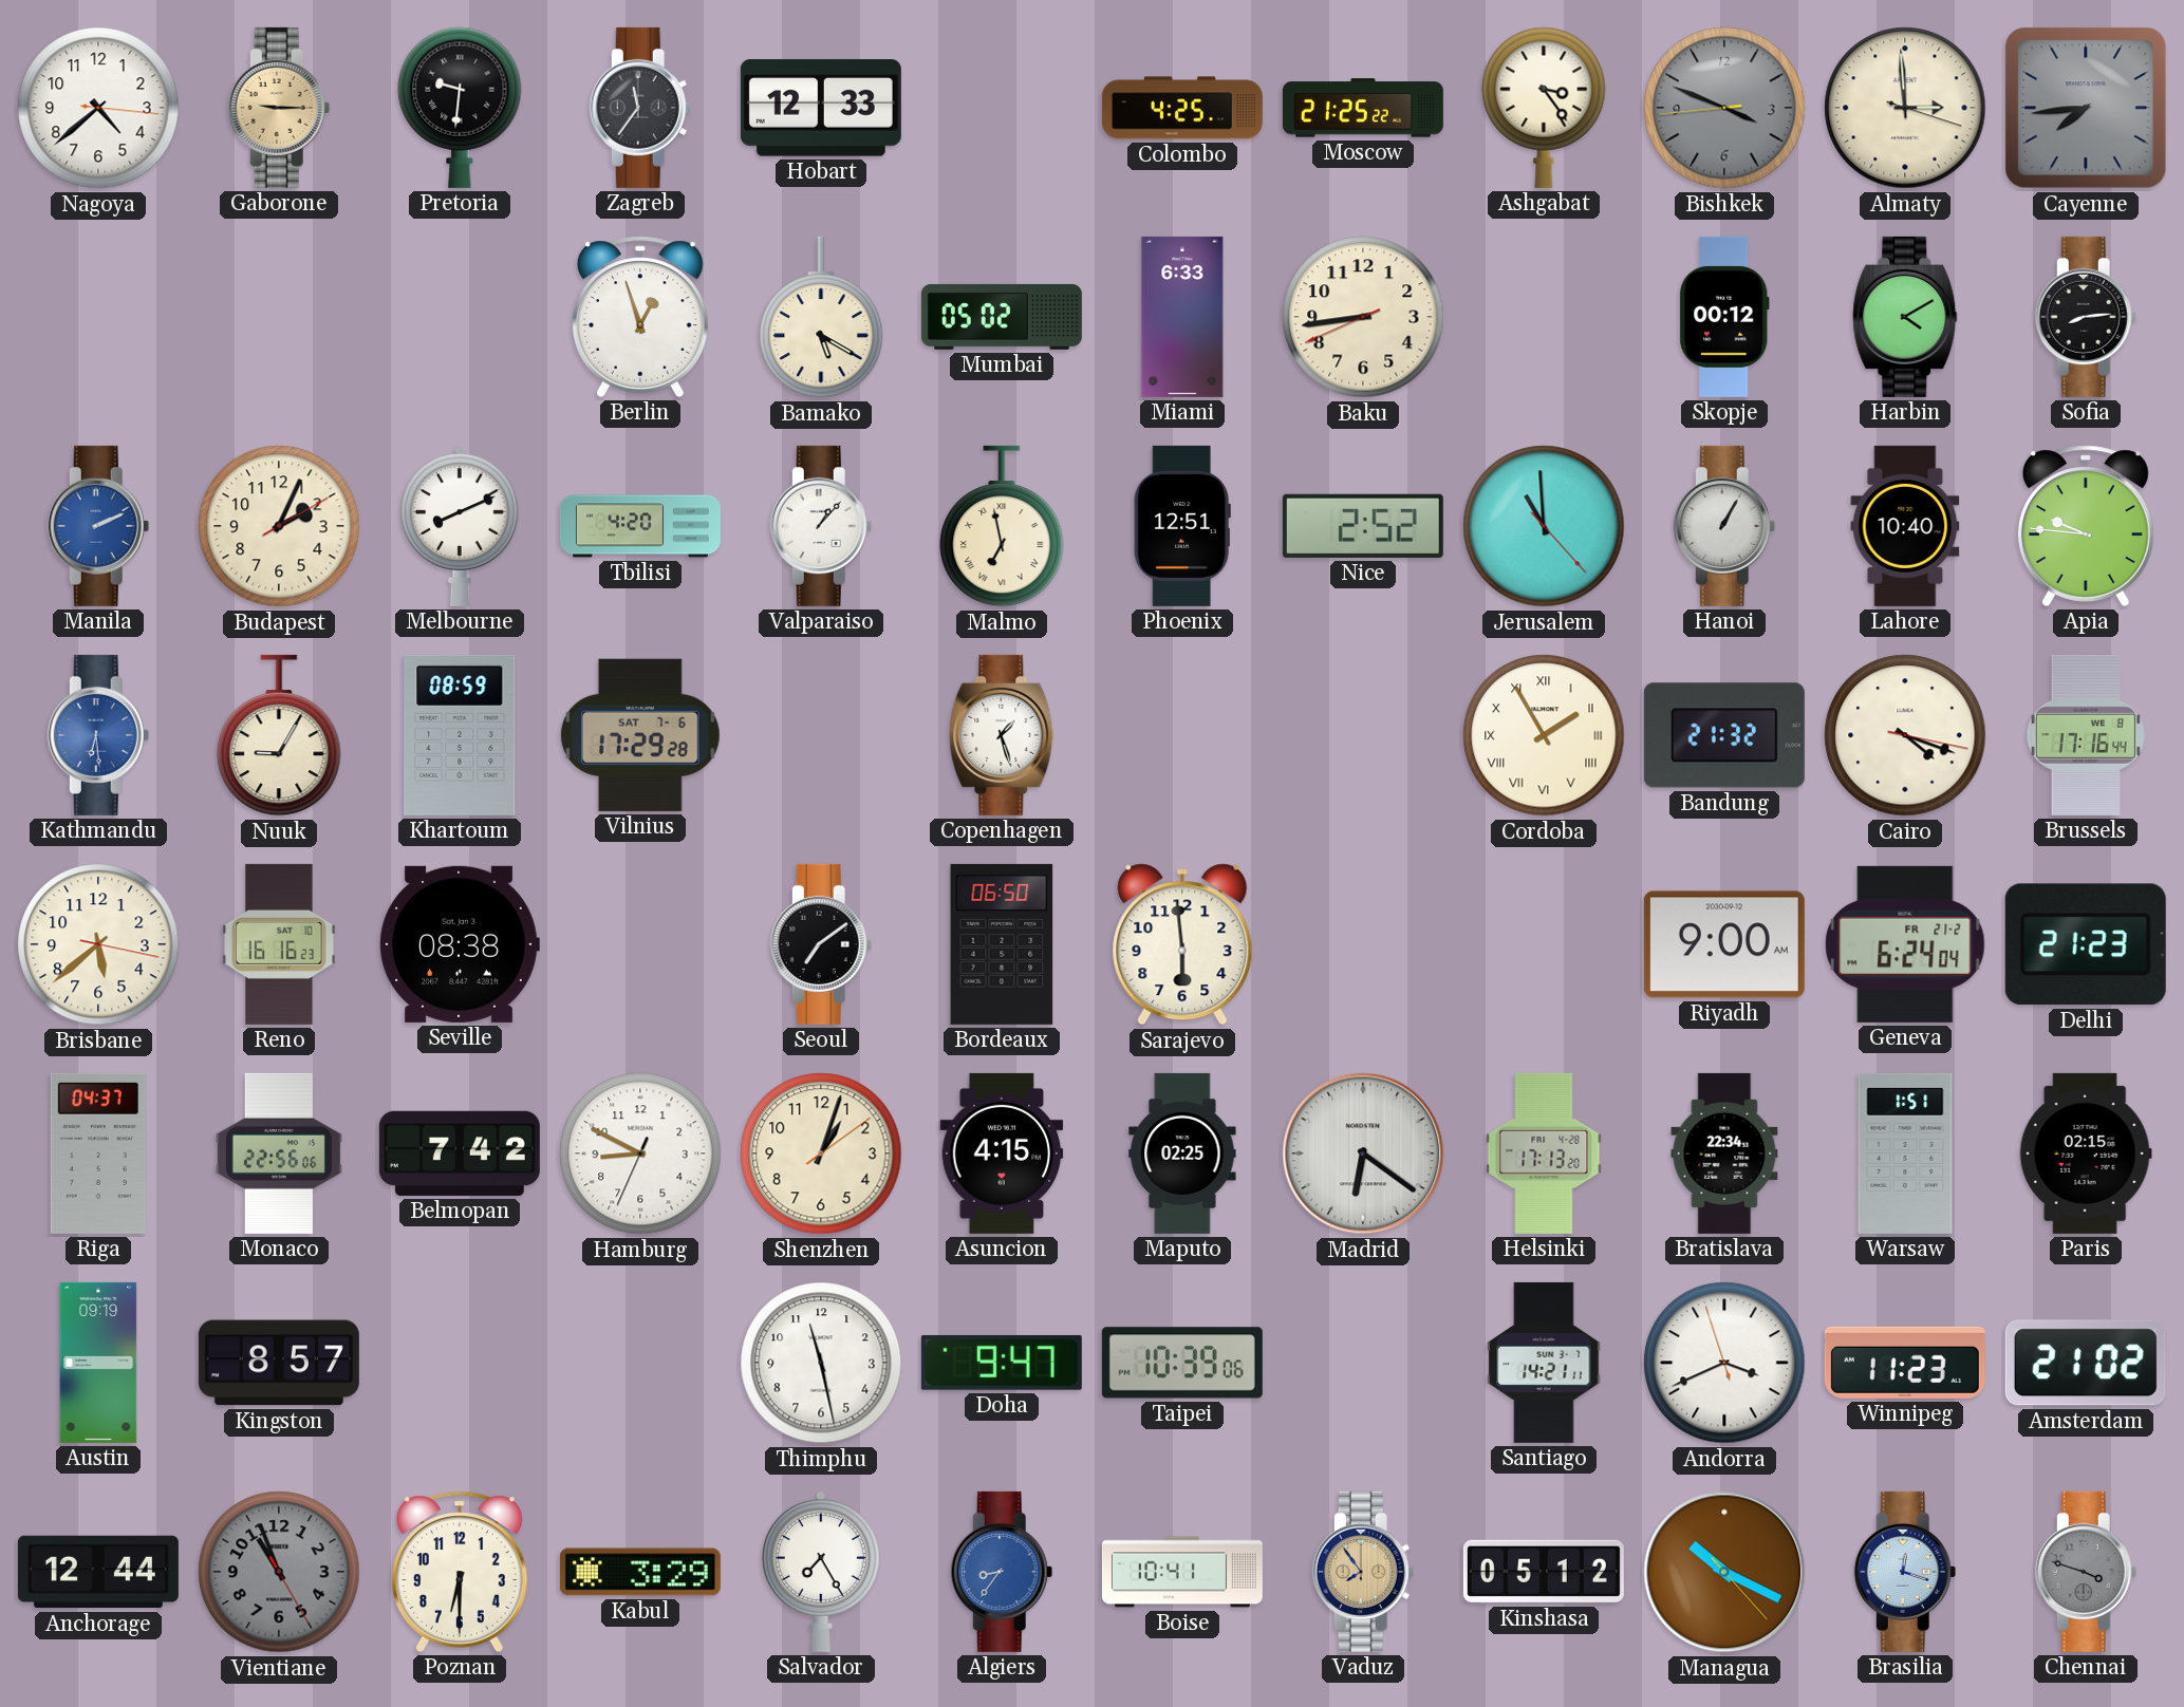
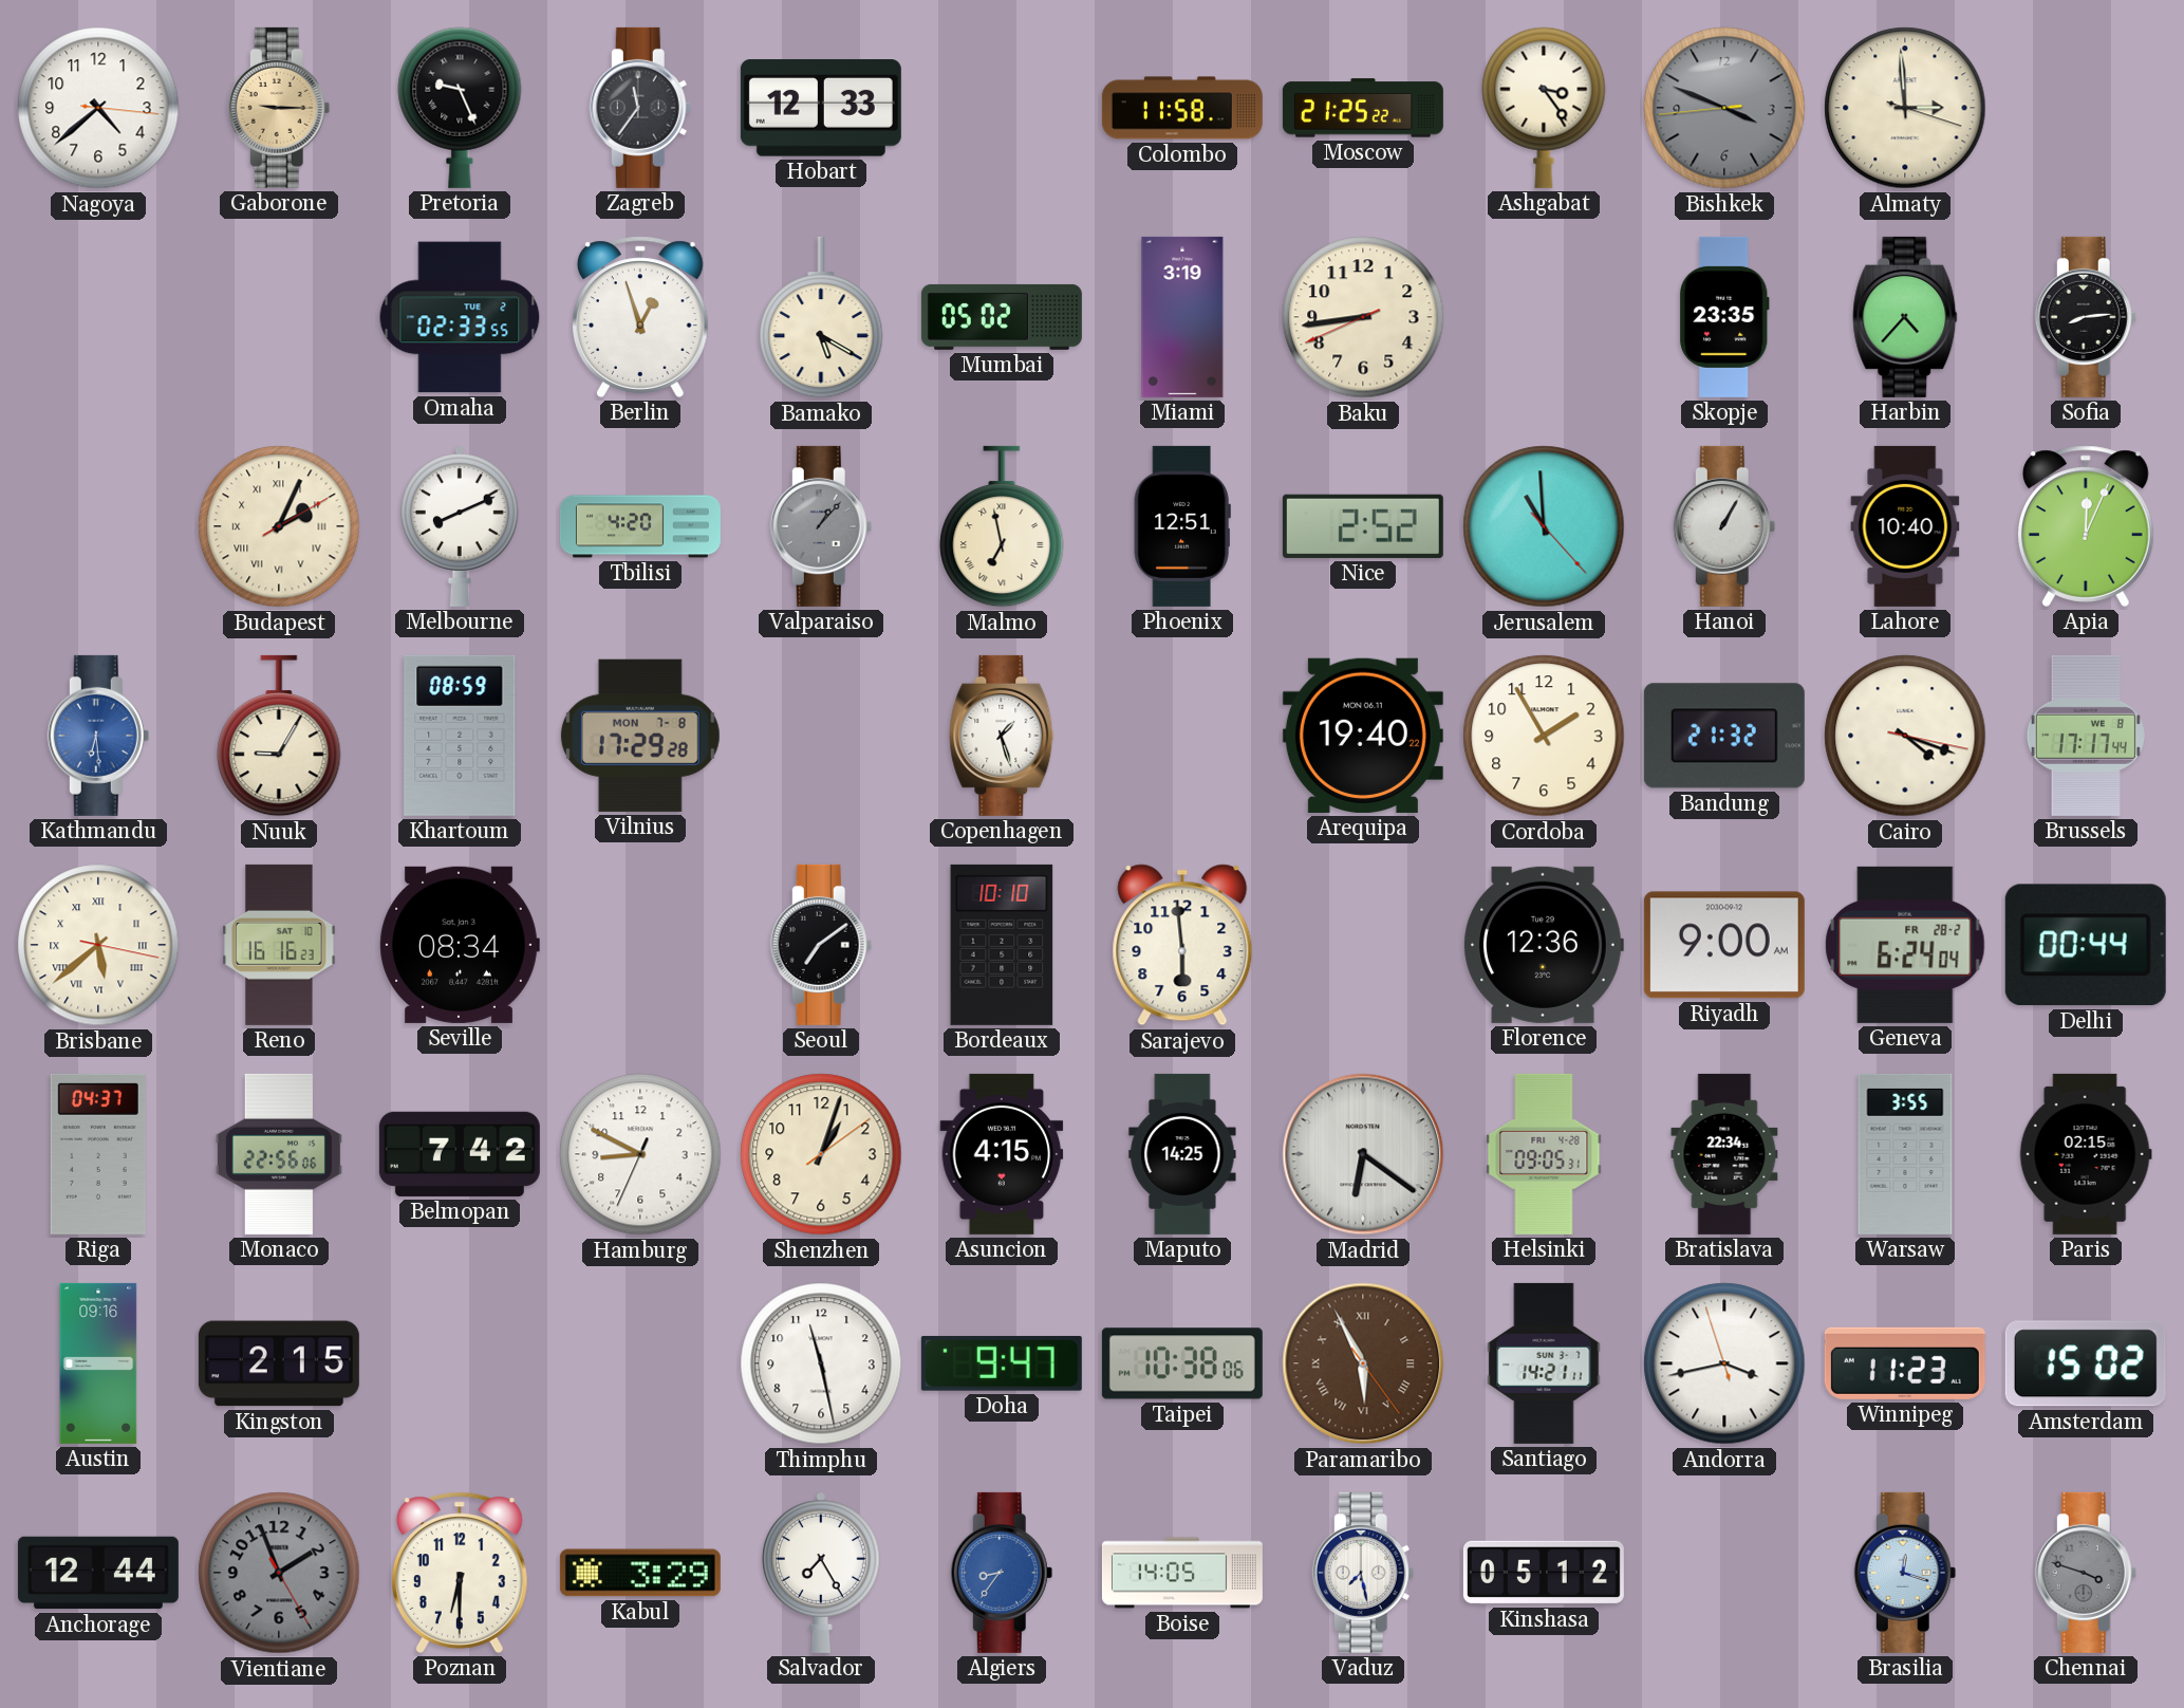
Pretoria: 9:31 -> 9:26
Colombo: 4:25 -> 11:58
Cayenne: 7:44 -> none
Omaha: none -> 02:33
Miami: 6:33 -> 3:19
Skopje: 00:12 -> 23:35
Harbin: 4:10 -> 4:37
Manila: 2:11 -> none
Budapest numerals: Arabic -> Roman
Valparaiso dial: white -> grey
Apia: 9:46 -> 12:04
Vilnius date: SAT 7-6 -> MON 7-8
Arequipa: none -> 19:40
Cordoba numerals: Roman -> Arabic
Brussels: 17:16 -> 17:17
Brisbane numerals: Arabic -> Roman
Seville: 08:38 -> 08:34
Bordeaux: 06:50 -> 10:10
Florence: none -> 12:36
Geneva date: FR 21-2 -> FR 28-2
Delhi: 21:23 -> 00:44
Maputo: 02:25 -> 14:25
Helsinki: 17:13 -> 09:05
Warsaw: 1:51 -> 3:55
Austin: 09:19 -> 09:16
Kingston: 8:57 -> 2:15
Taipei: 10:39 -> 10:38
Paramaribo: none -> 5:55
Andorra: 3:40 -> 3:42
Amsterdam: 21:02 -> 15:02
Vientiane: 10:56 -> 1:56
Boise: 10:41 -> 14:05
Vaduz: 7:54 -> 7:28
Vaduz dial: champagne -> white
Managua: 10:19 -> none
